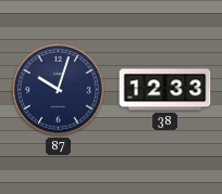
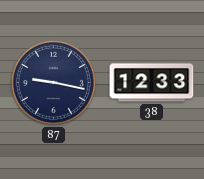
87: 10:03 -> 9:17
